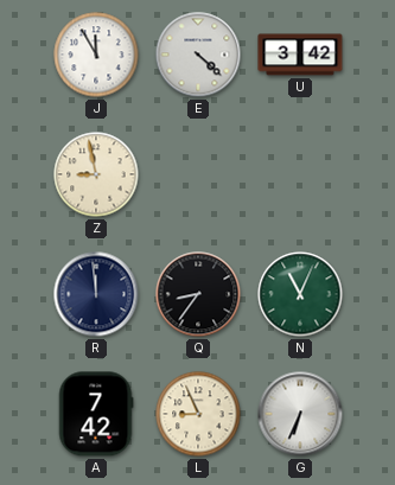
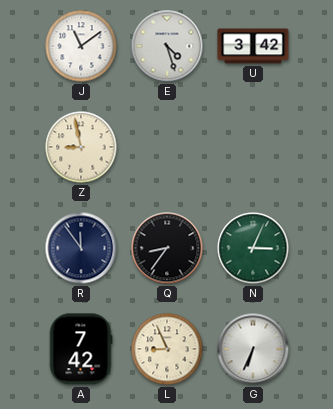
J: 11:55 -> 11:09
E: 4:22 -> 4:27
R: 11:59 -> 11:54
N: 11:04 -> 3:04
